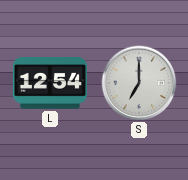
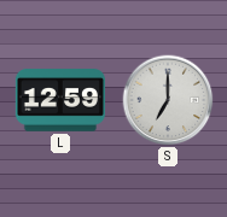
L: 12:54 -> 12:59
